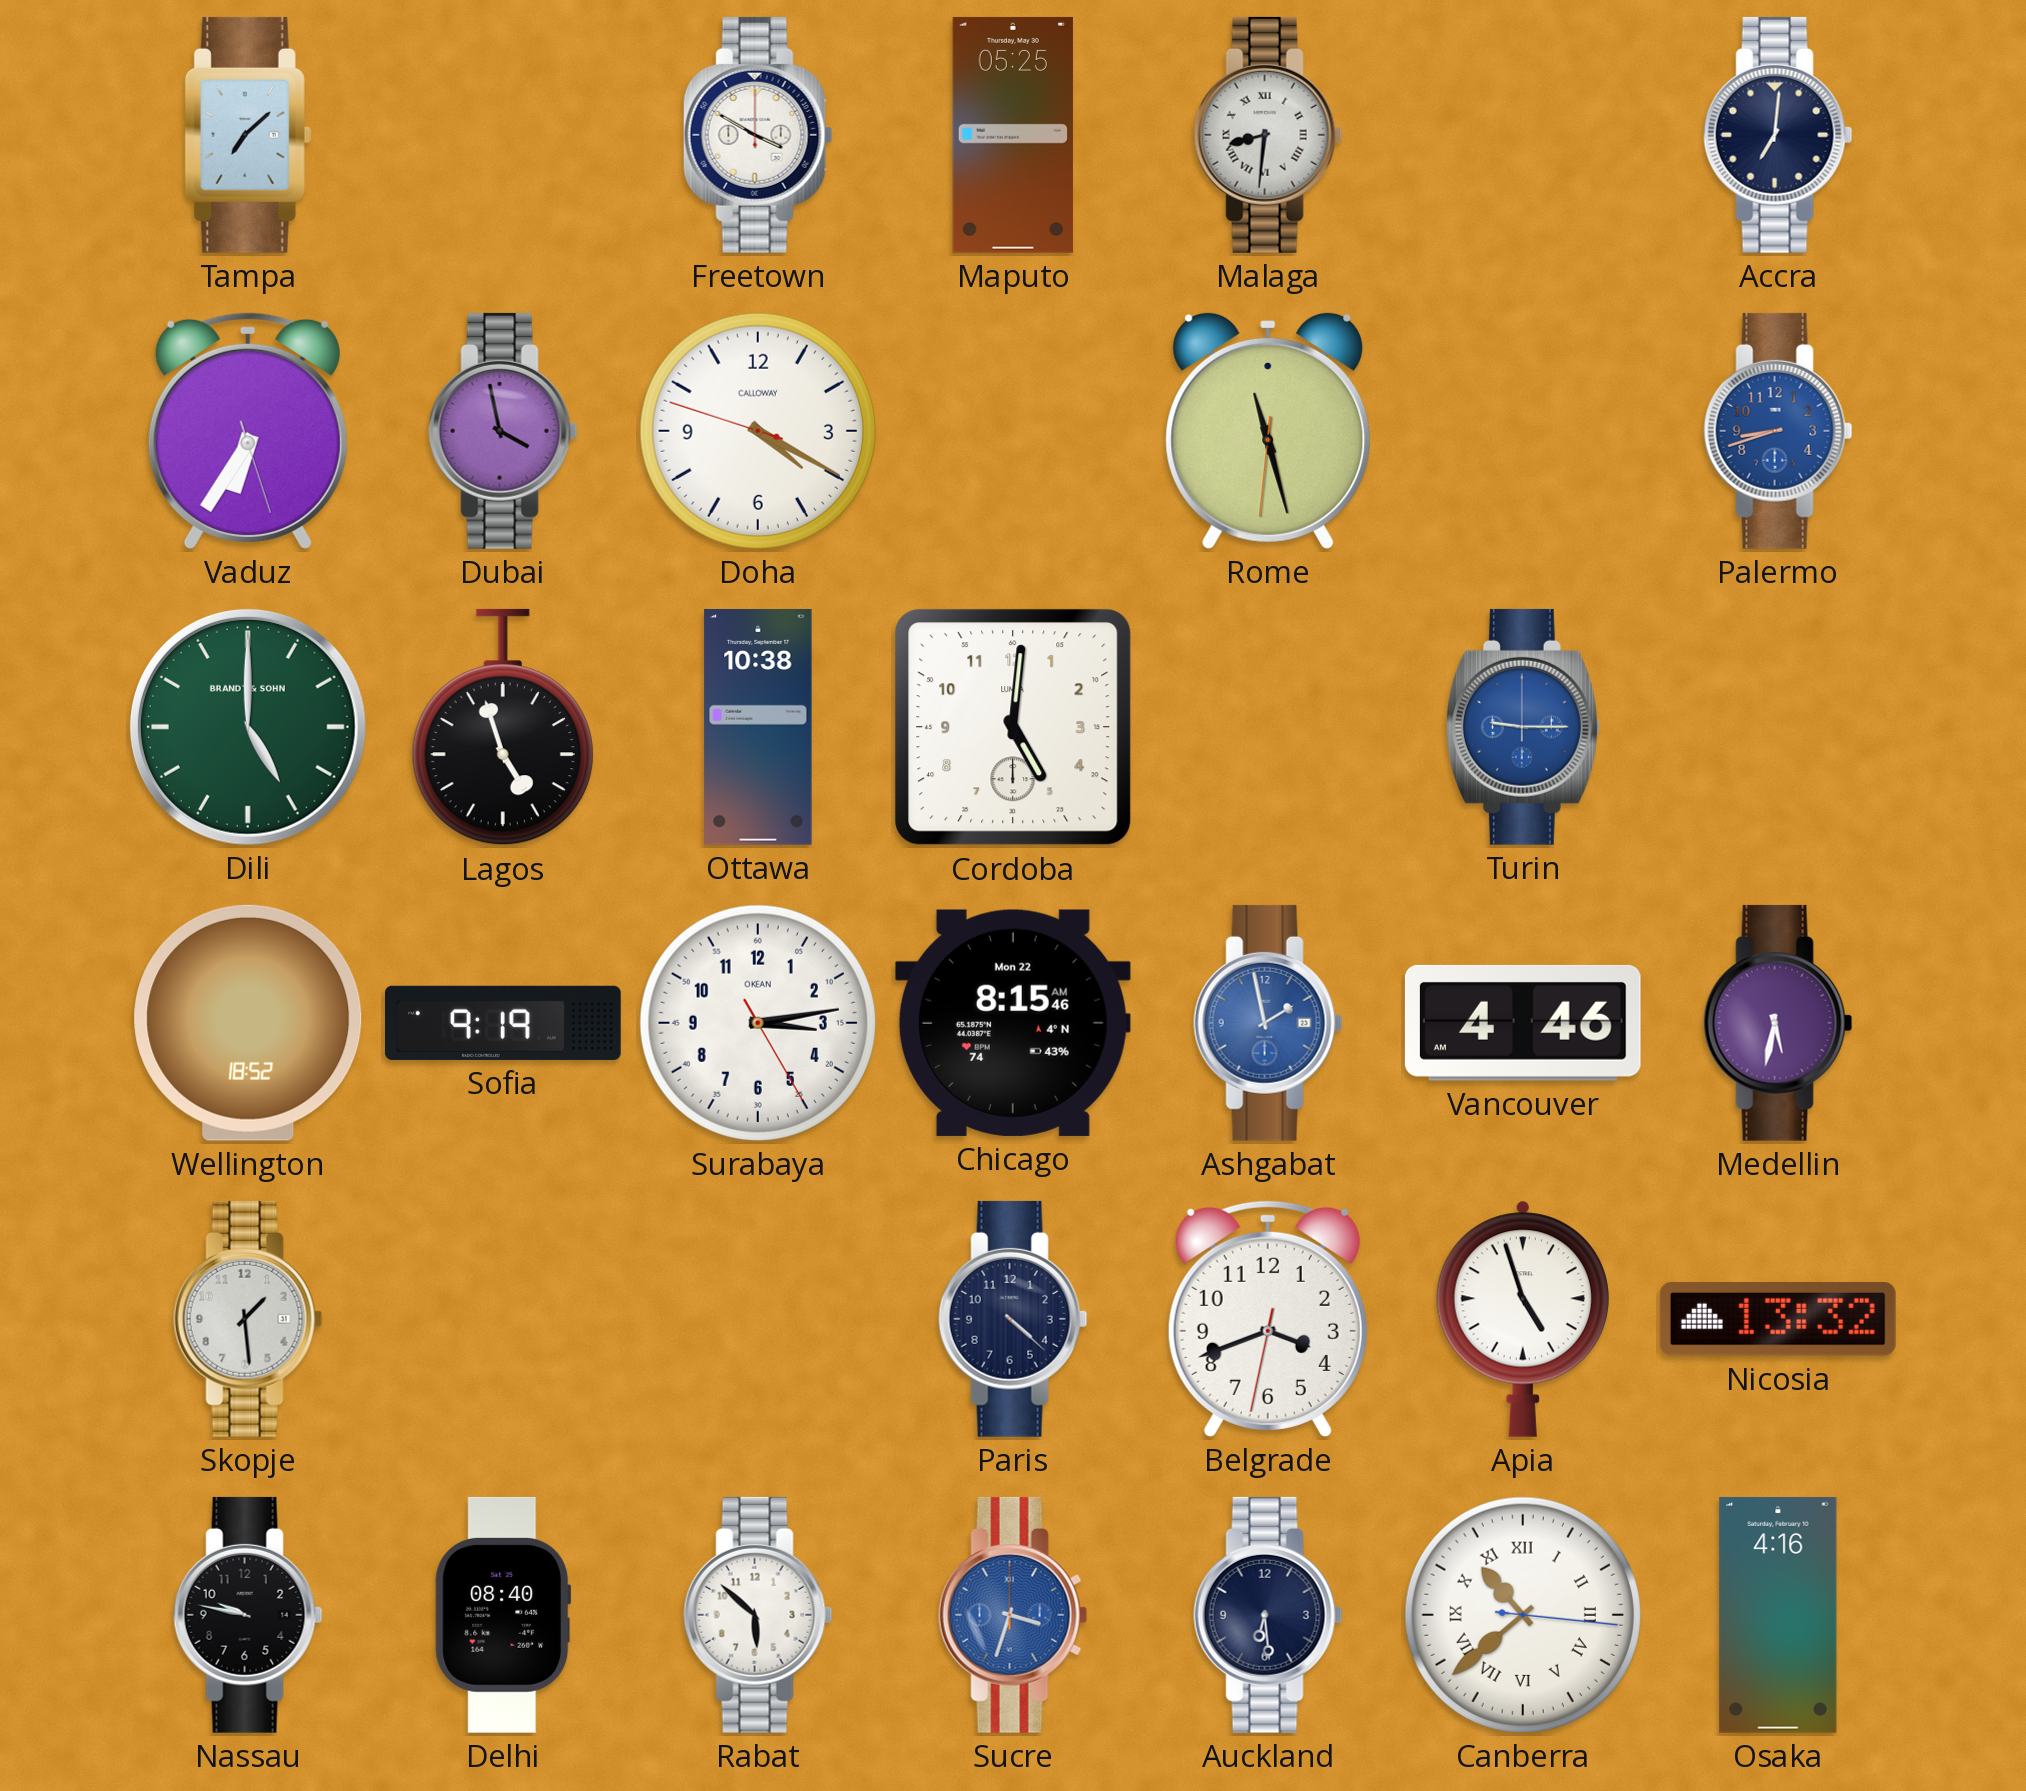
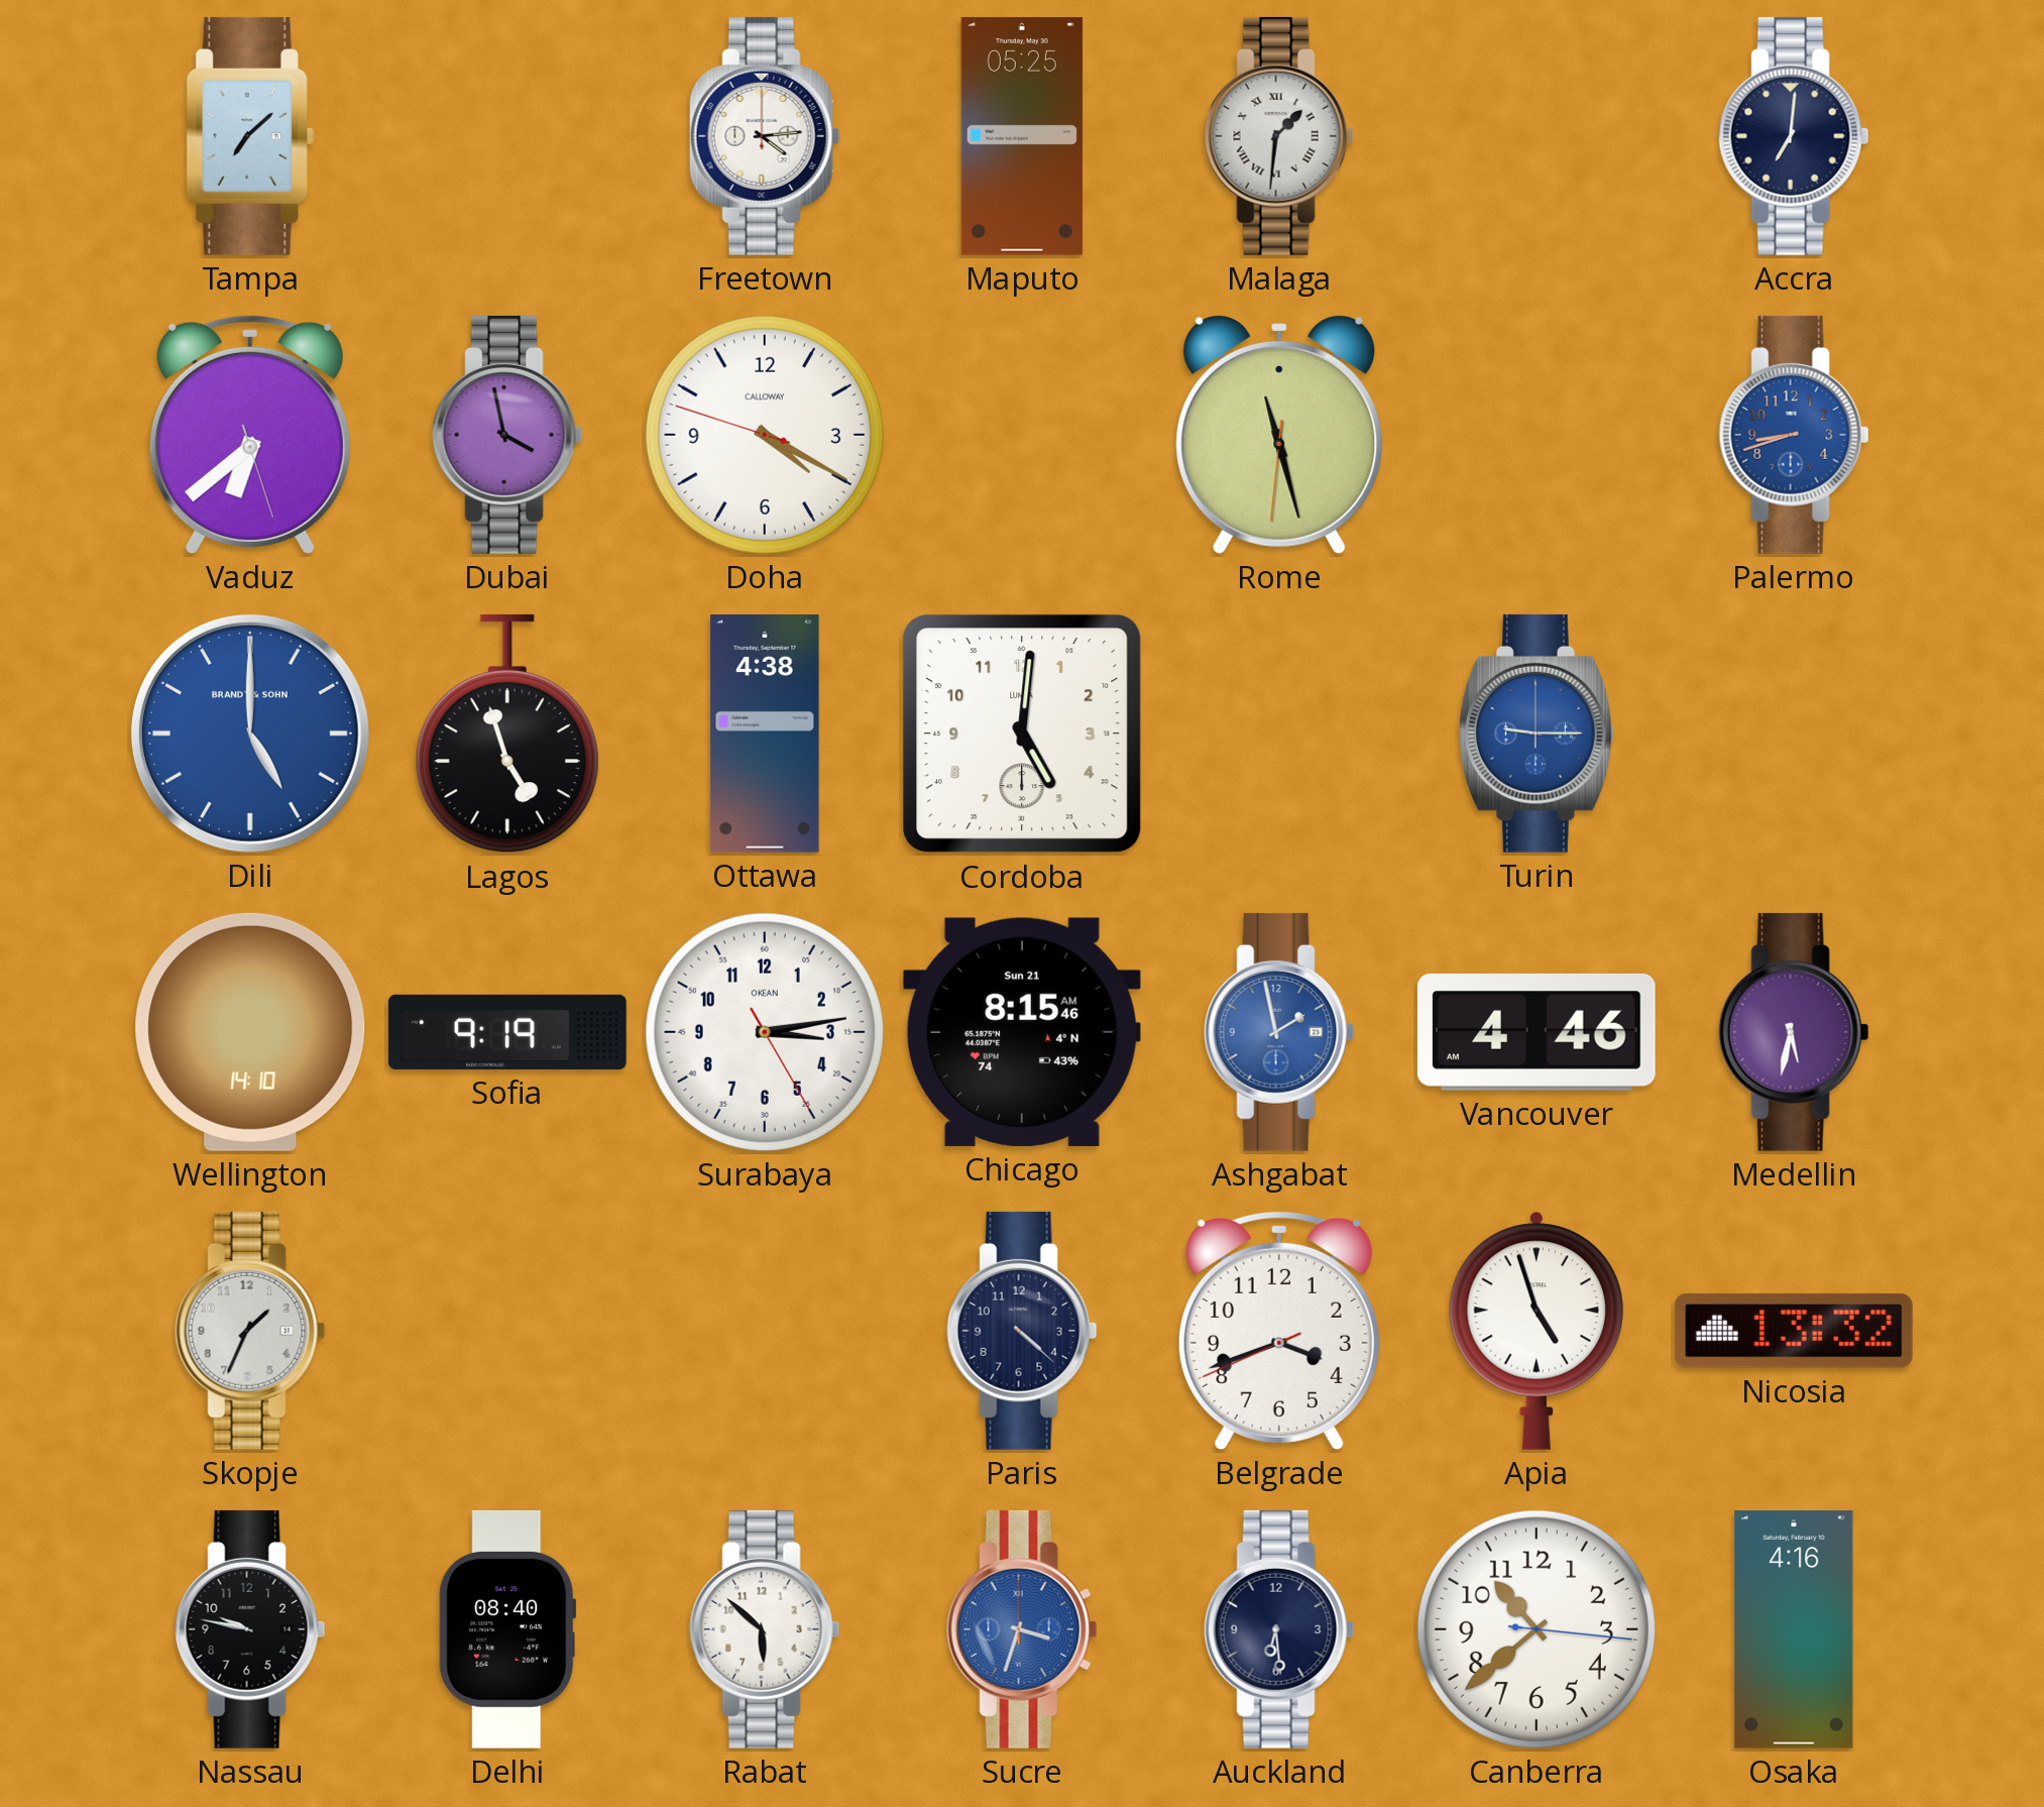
Freetown: 3:50 -> 4:14
Malaga: 8:31 -> 1:31
Vaduz: 6:35 -> 6:38
Dili dial: green -> blue
Ottawa: 10:38 -> 4:38
Wellington: 18:52 -> 14:10
Chicago date: Mon 22 -> Sun 21
Skopje: 1:29 -> 1:34
Belgrade: 3:41:32 -> 3:41:41
Canberra numerals: Roman -> Arabic
